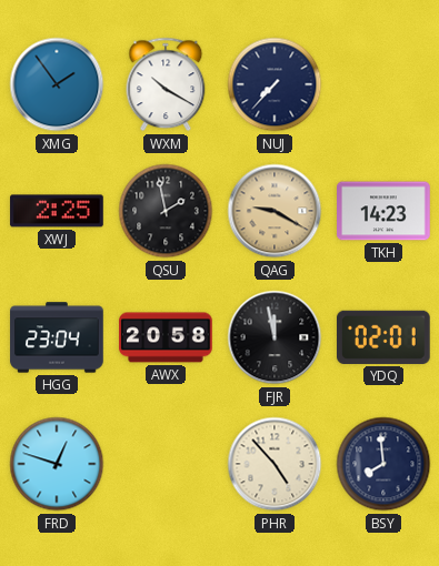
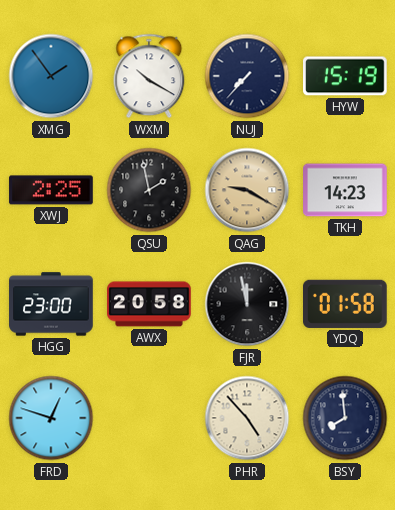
HYW: none -> 15:19
HGG: 23:04 -> 23:00
YDQ: 02:01 -> 01:58
